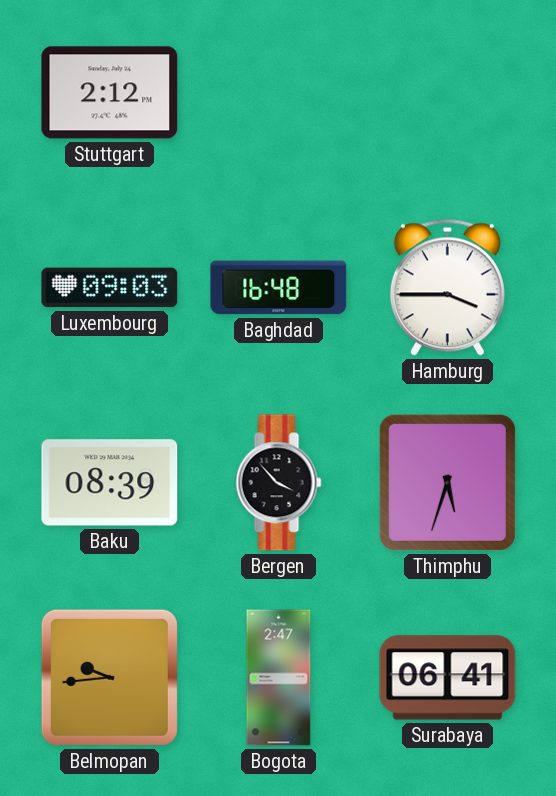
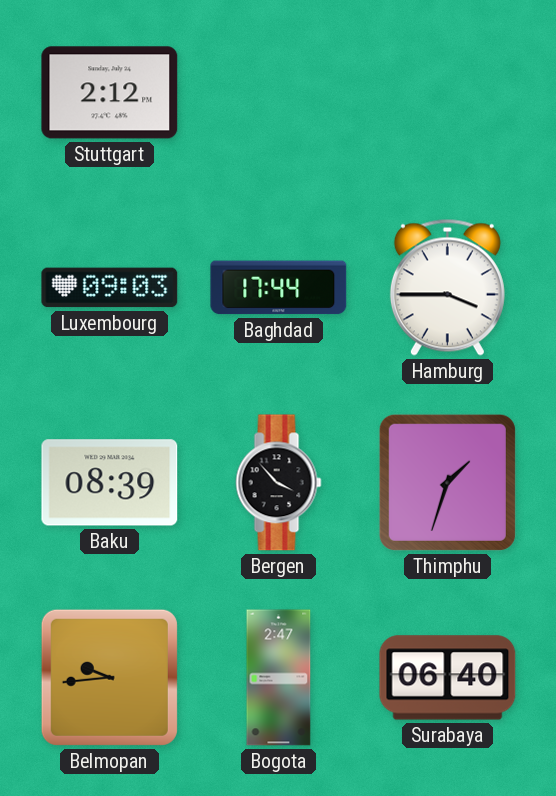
Baghdad: 16:48 -> 17:44
Thimphu: 5:33 -> 1:33
Surabaya: 06:41 -> 06:40
